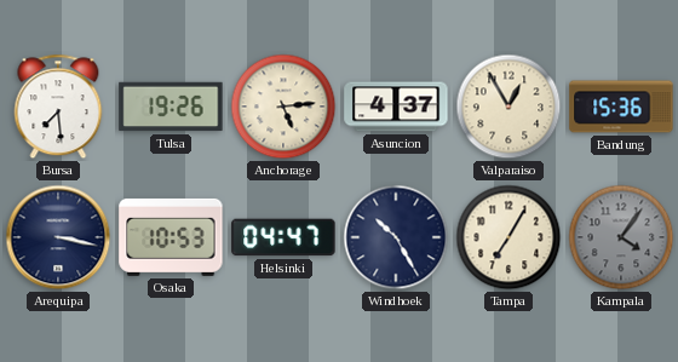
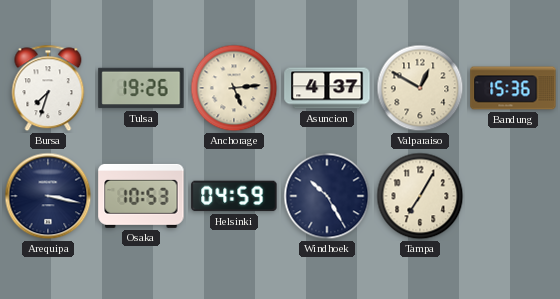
Bursa: 7:29 -> 7:33
Valparaiso: 12:55 -> 12:50
Helsinki: 04:47 -> 04:59
Kampala: 4:06 -> none
